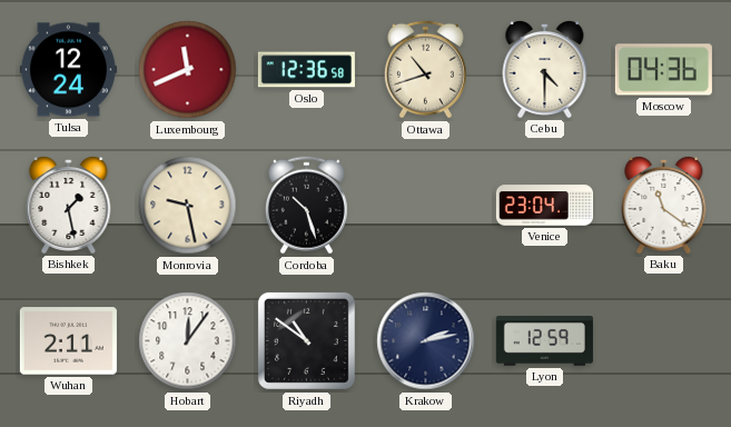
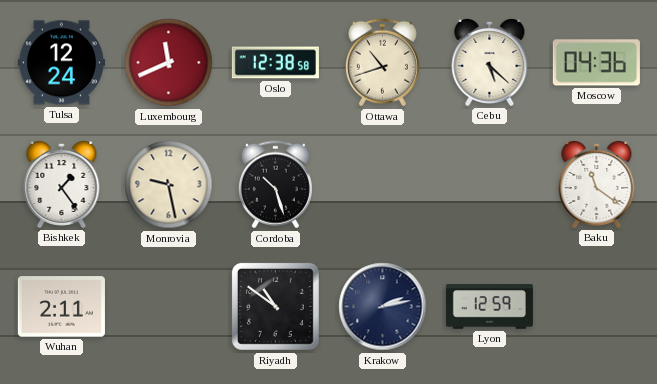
Oslo: 12:36 -> 12:38
Cebu: 4:30 -> 5:22
Bishkek: 1:28 -> 1:24
Venice: 23:04 -> none
Hobart: 12:06 -> none
